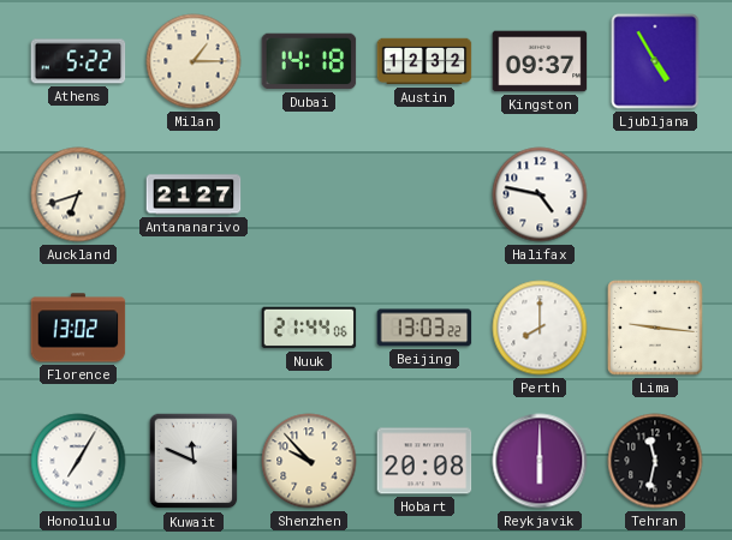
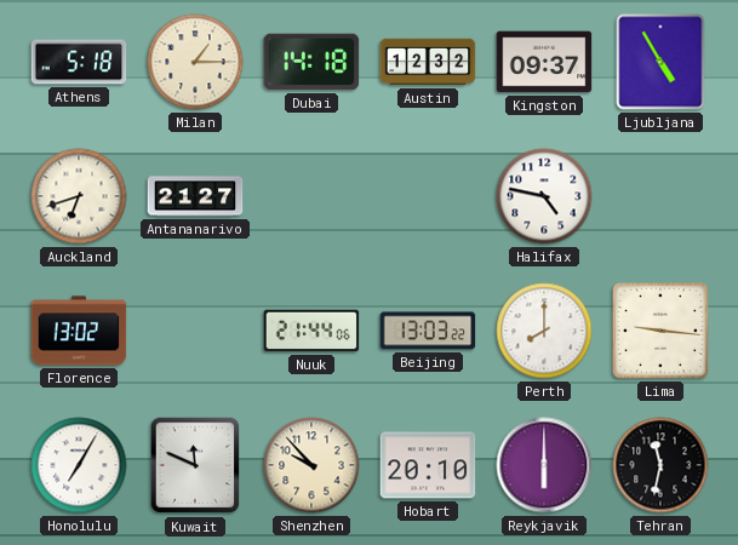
Athens: 5:22 -> 5:18
Hobart: 20:08 -> 20:10
